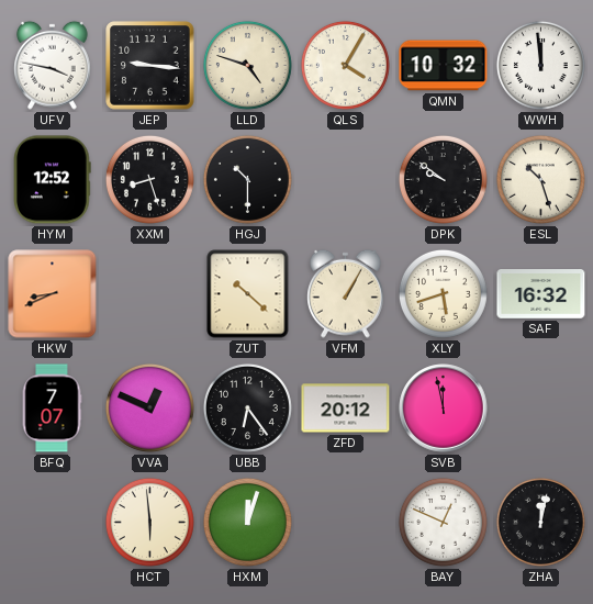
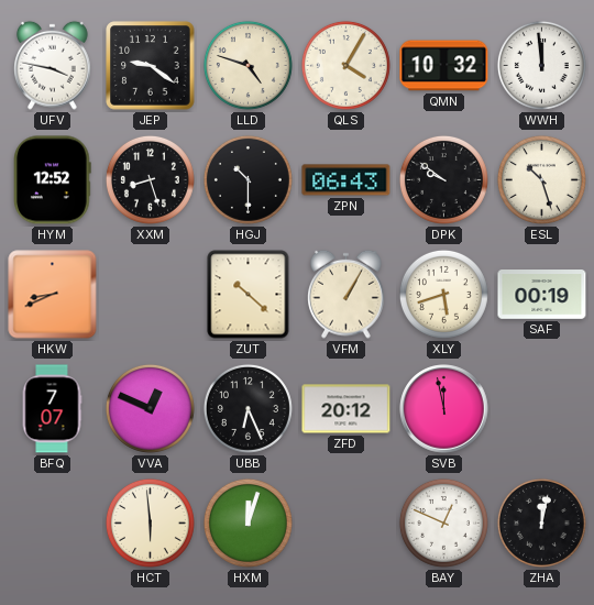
JEP: 9:16 -> 9:21
ZPN: none -> 06:43
SAF: 16:32 -> 00:19
UBB: 6:24 -> 6:26
